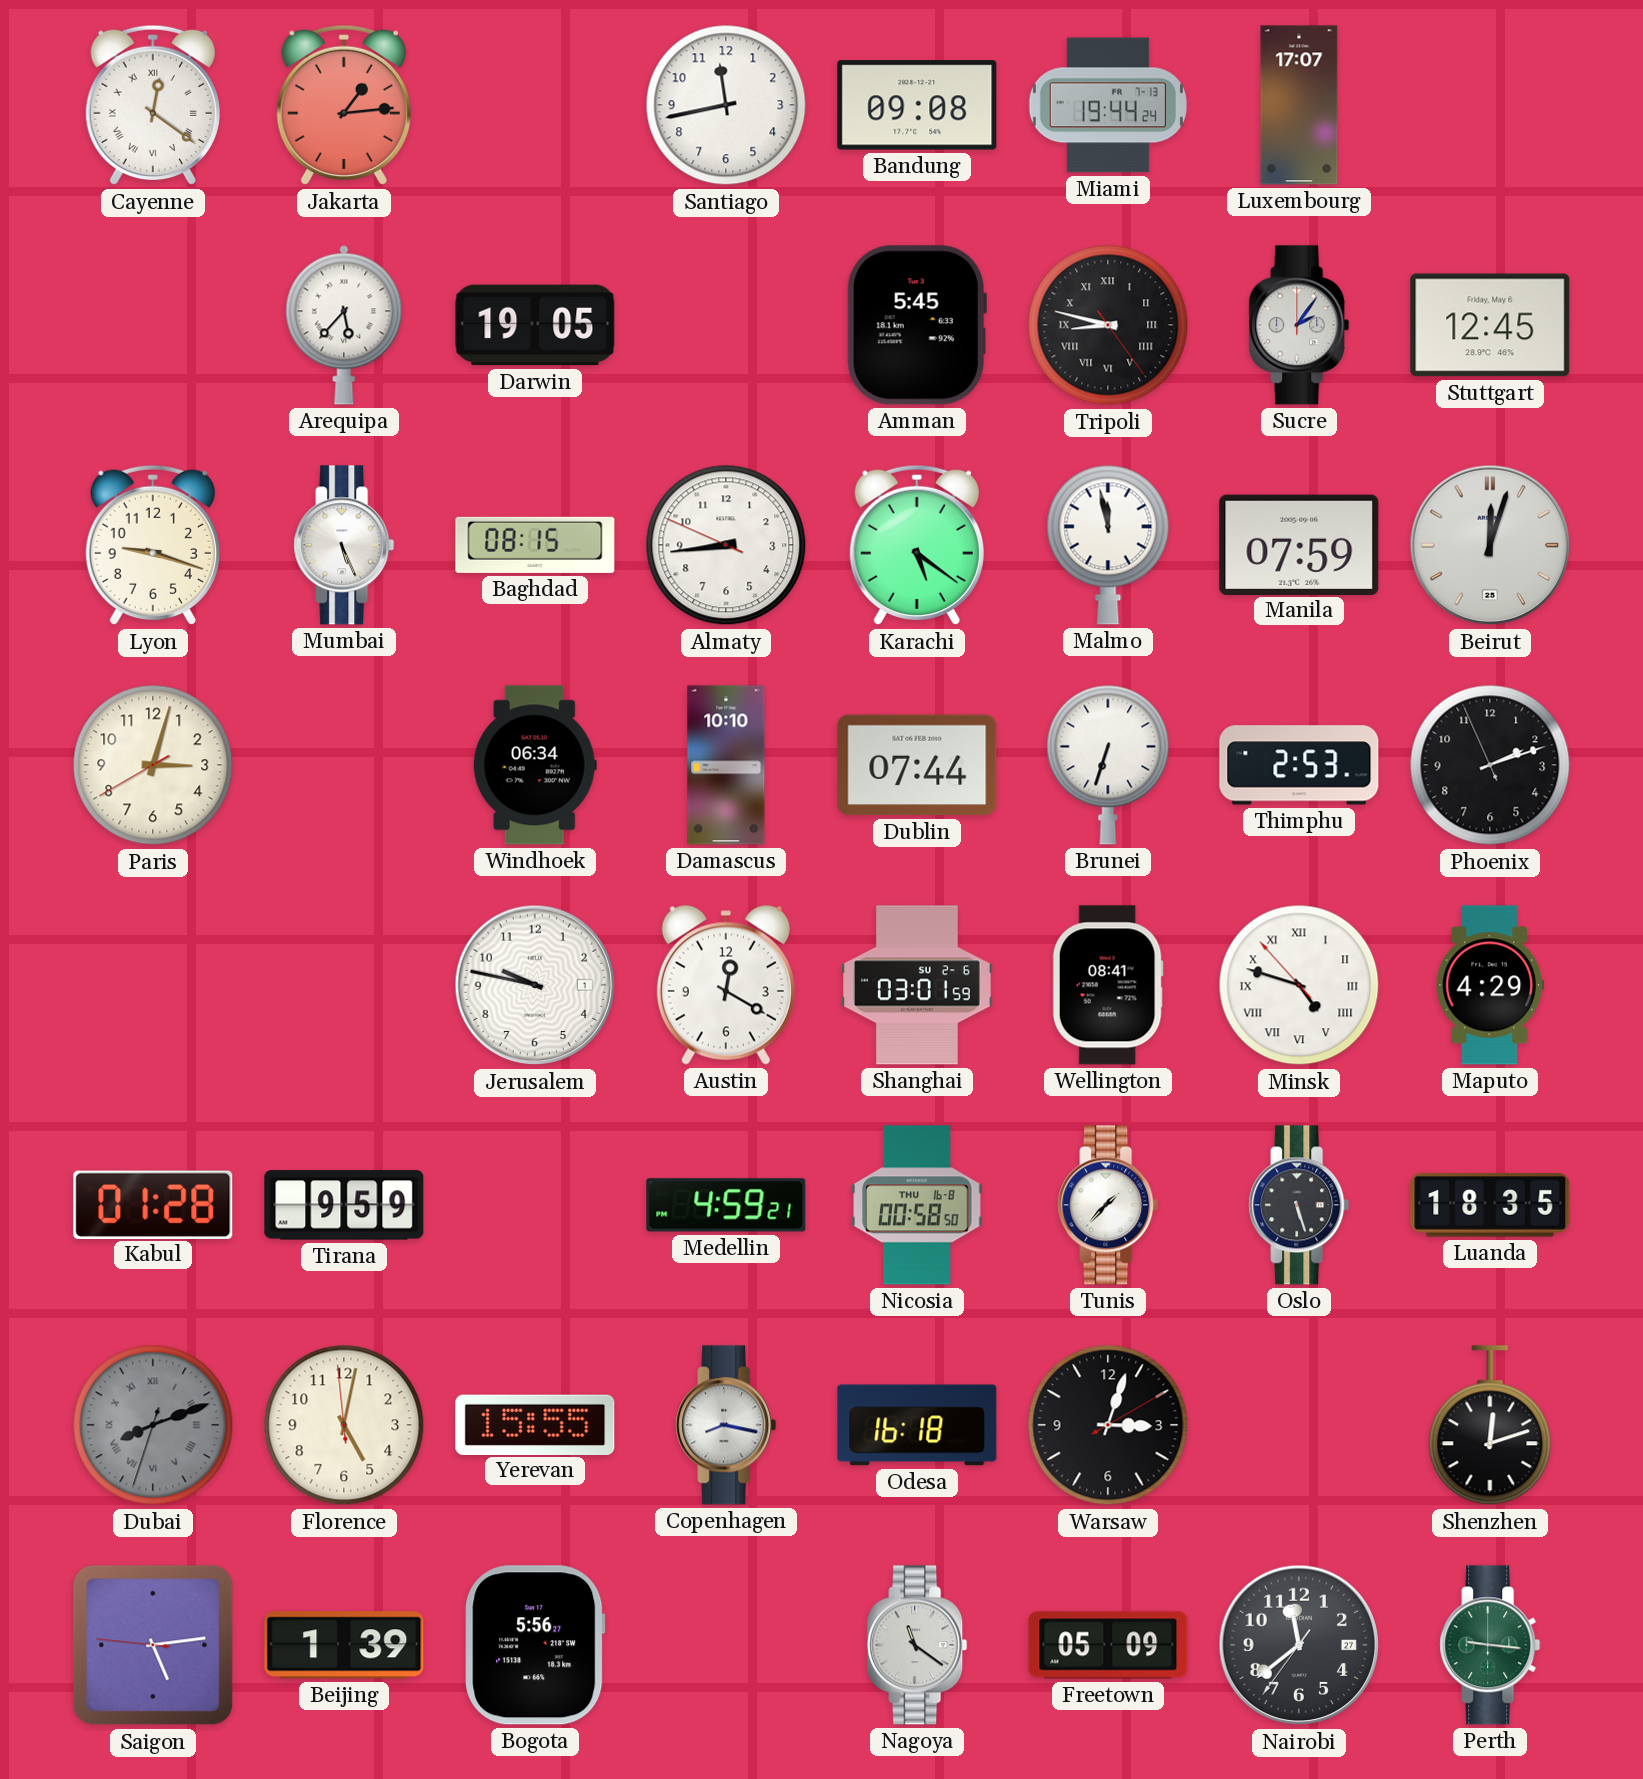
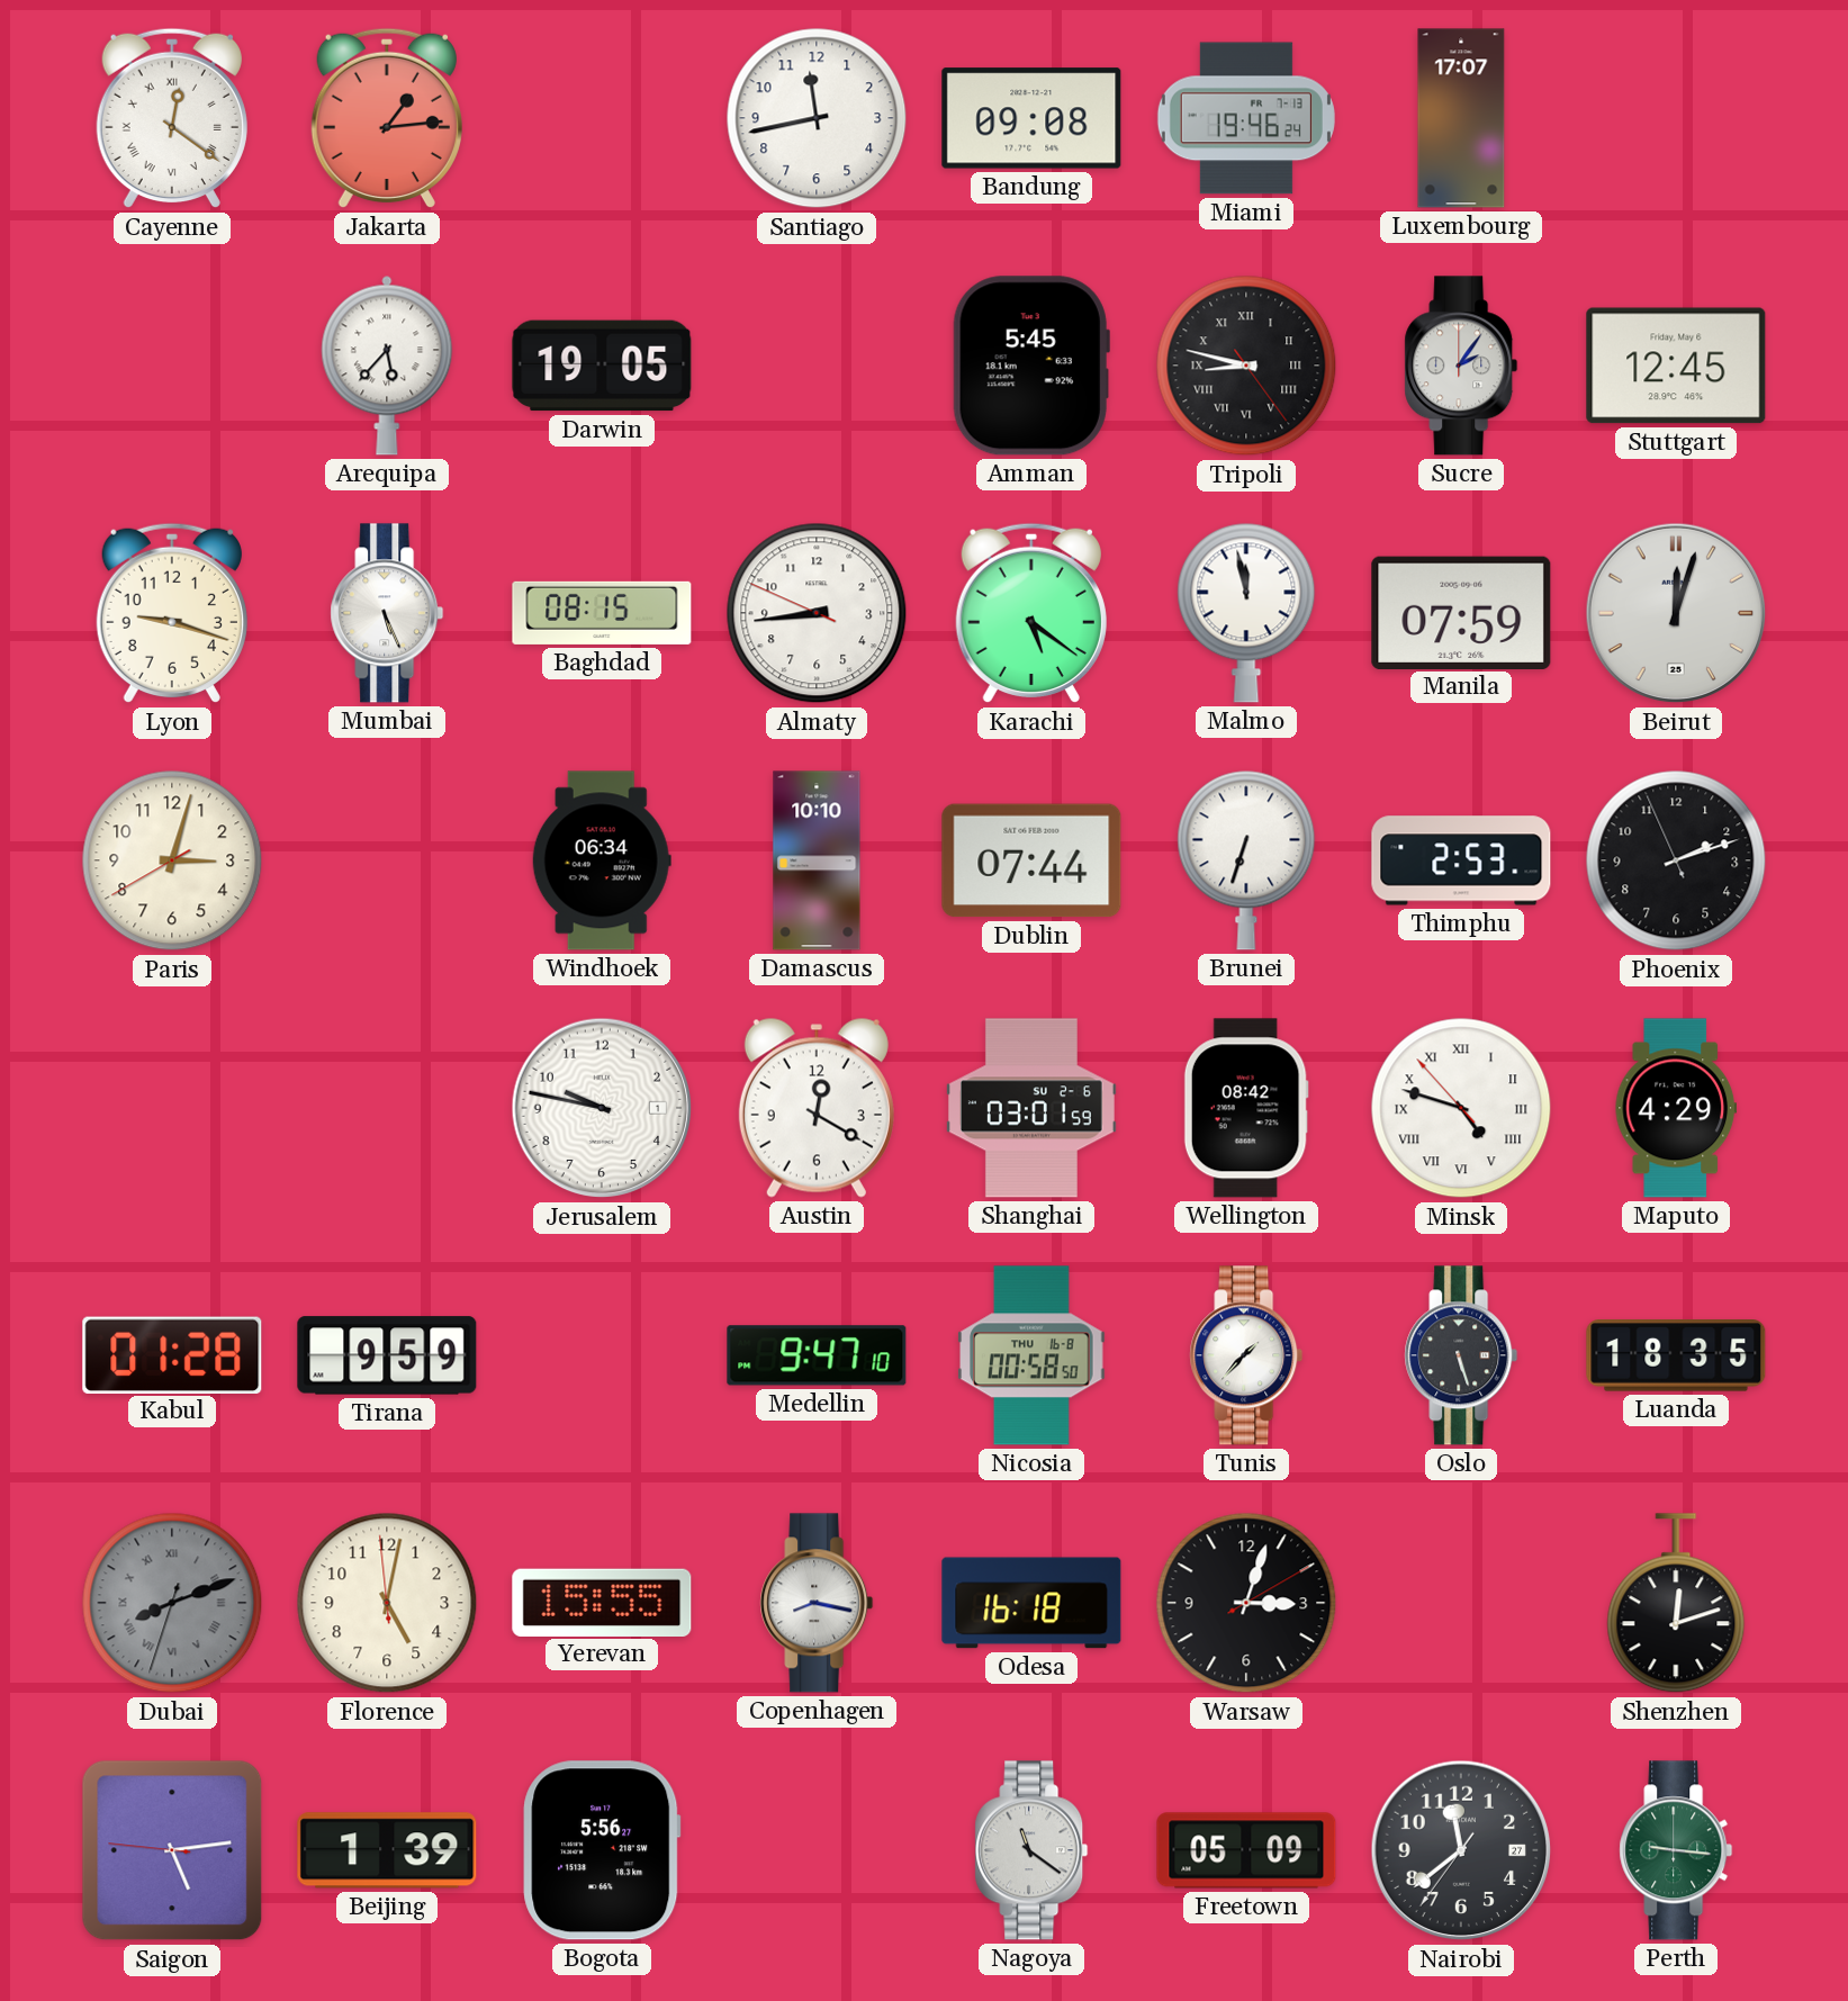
Miami: 19:44 -> 19:46
Wellington: 08:41 -> 08:42
Medellin: 4:59 -> 9:47
